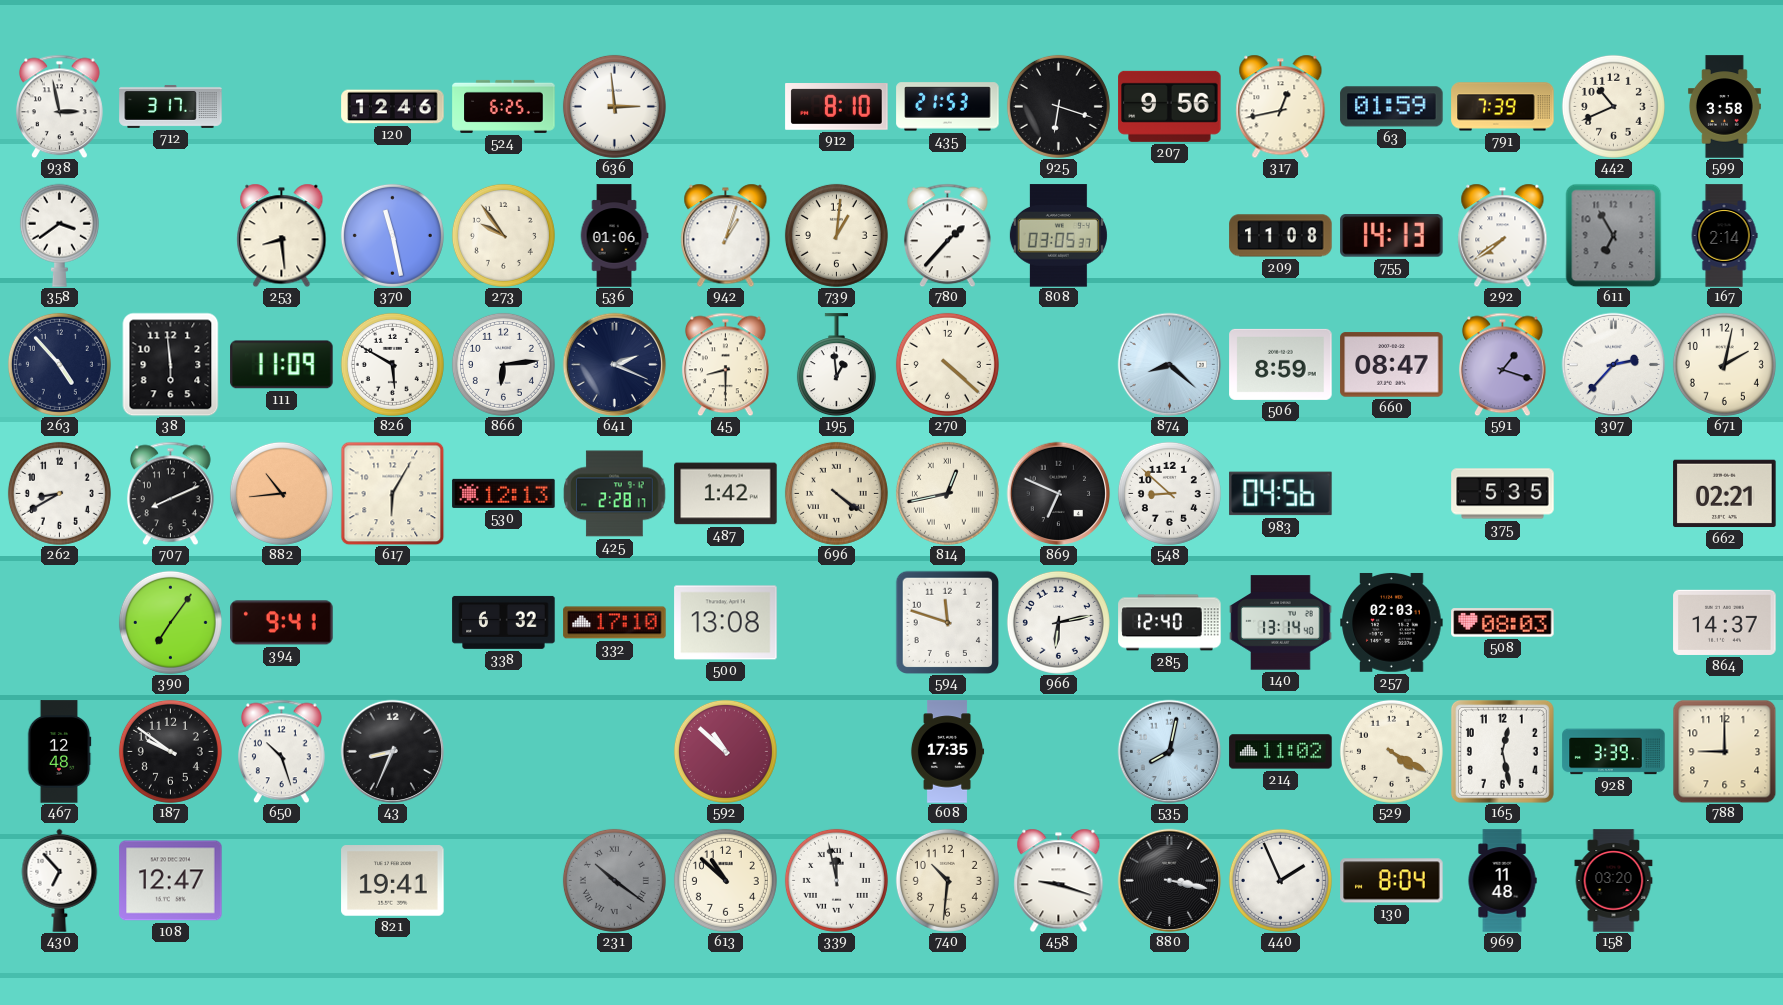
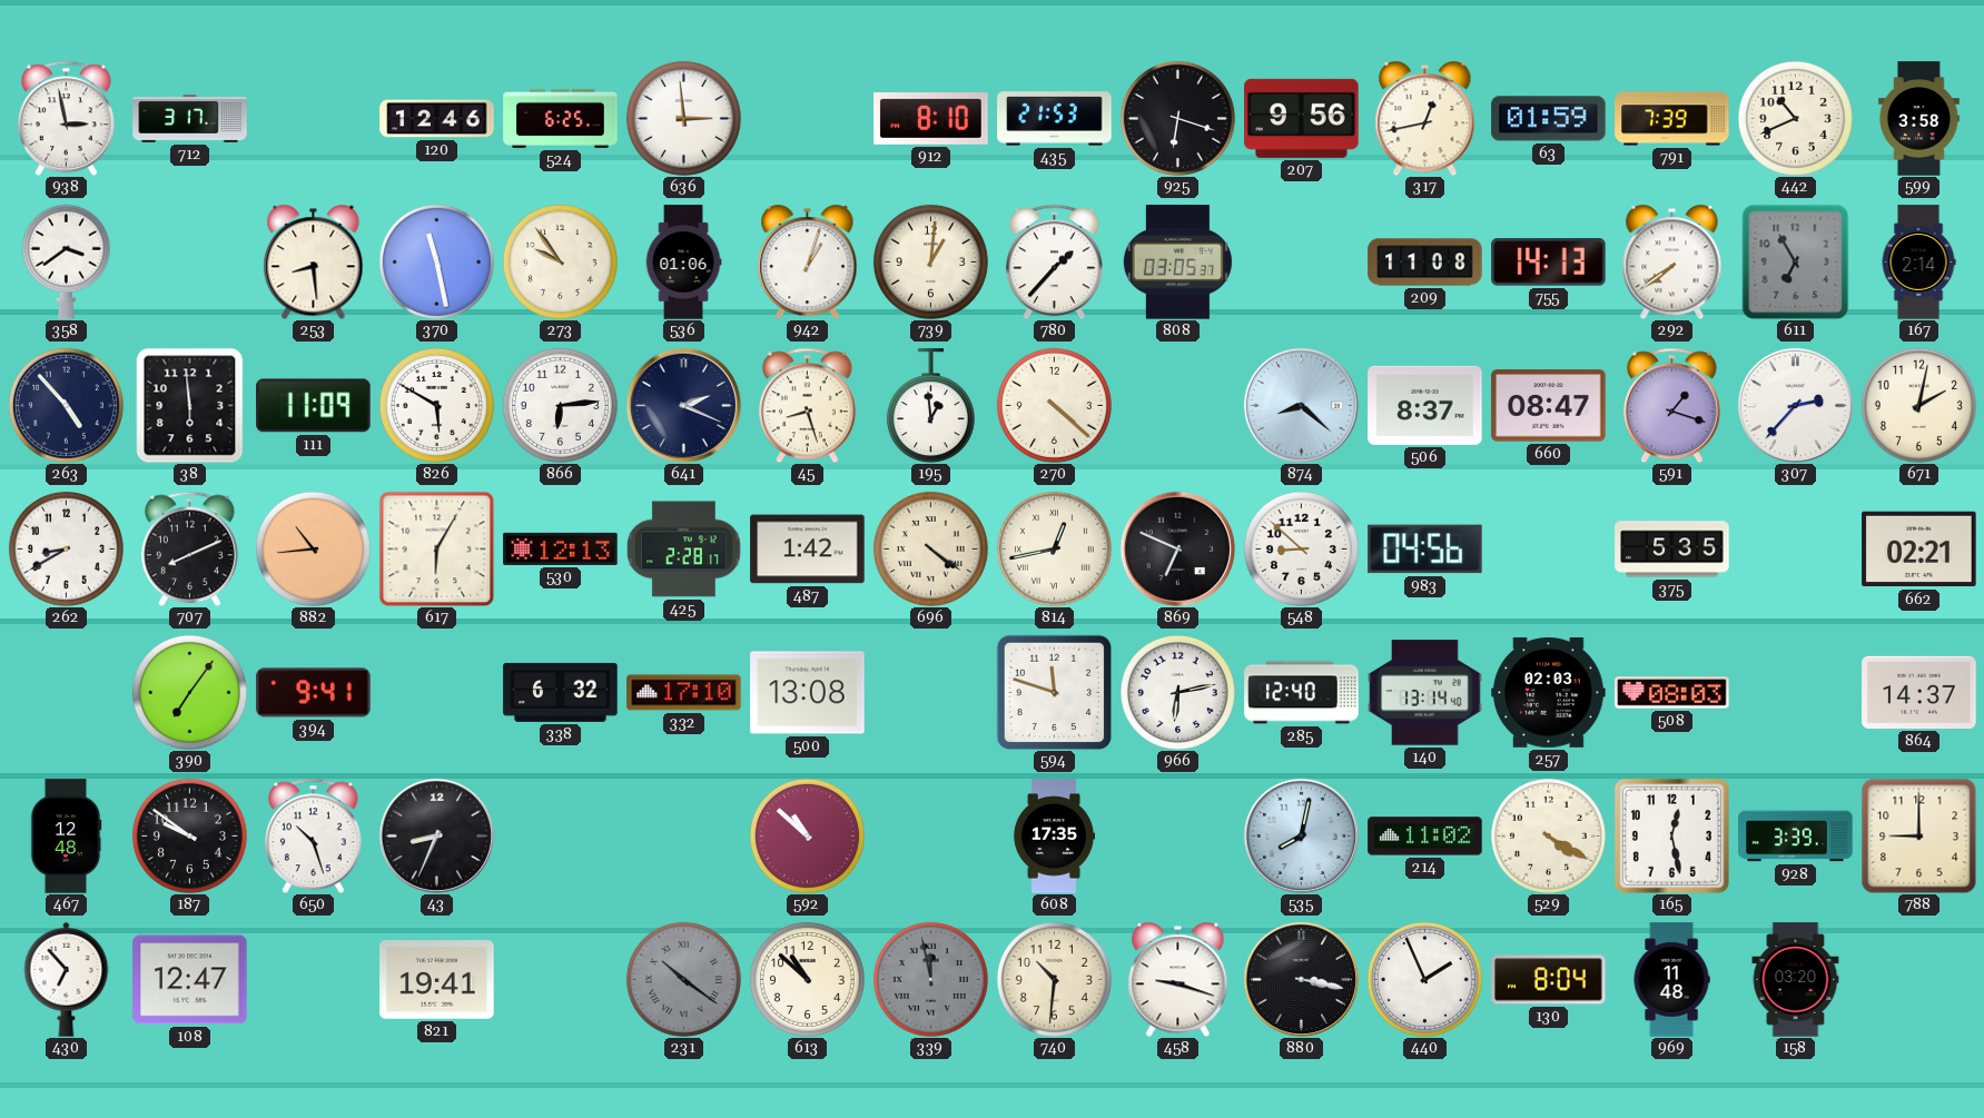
45: 8:30 -> 8:27
506: 8:59 -> 8:37
339 dial: white -> grey
